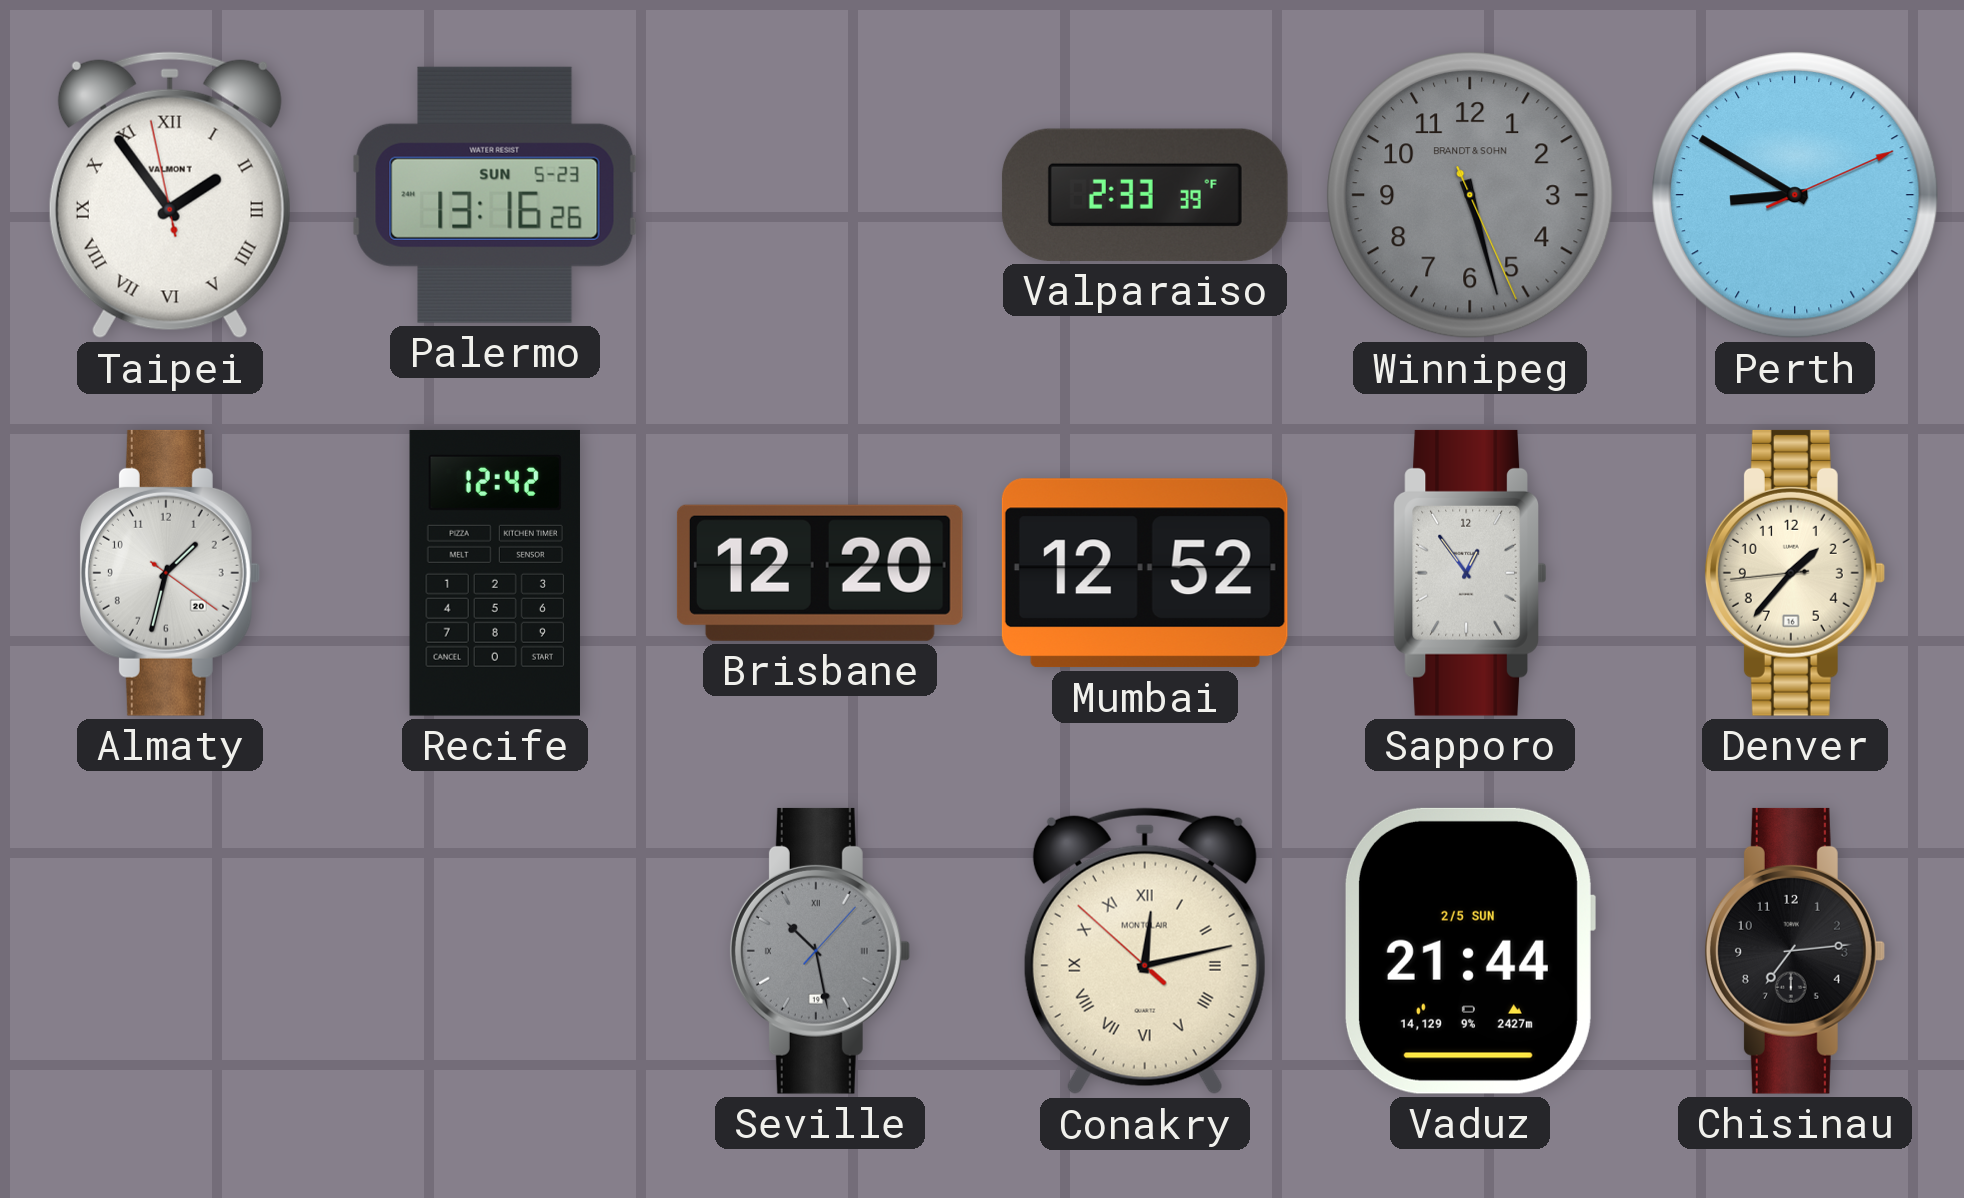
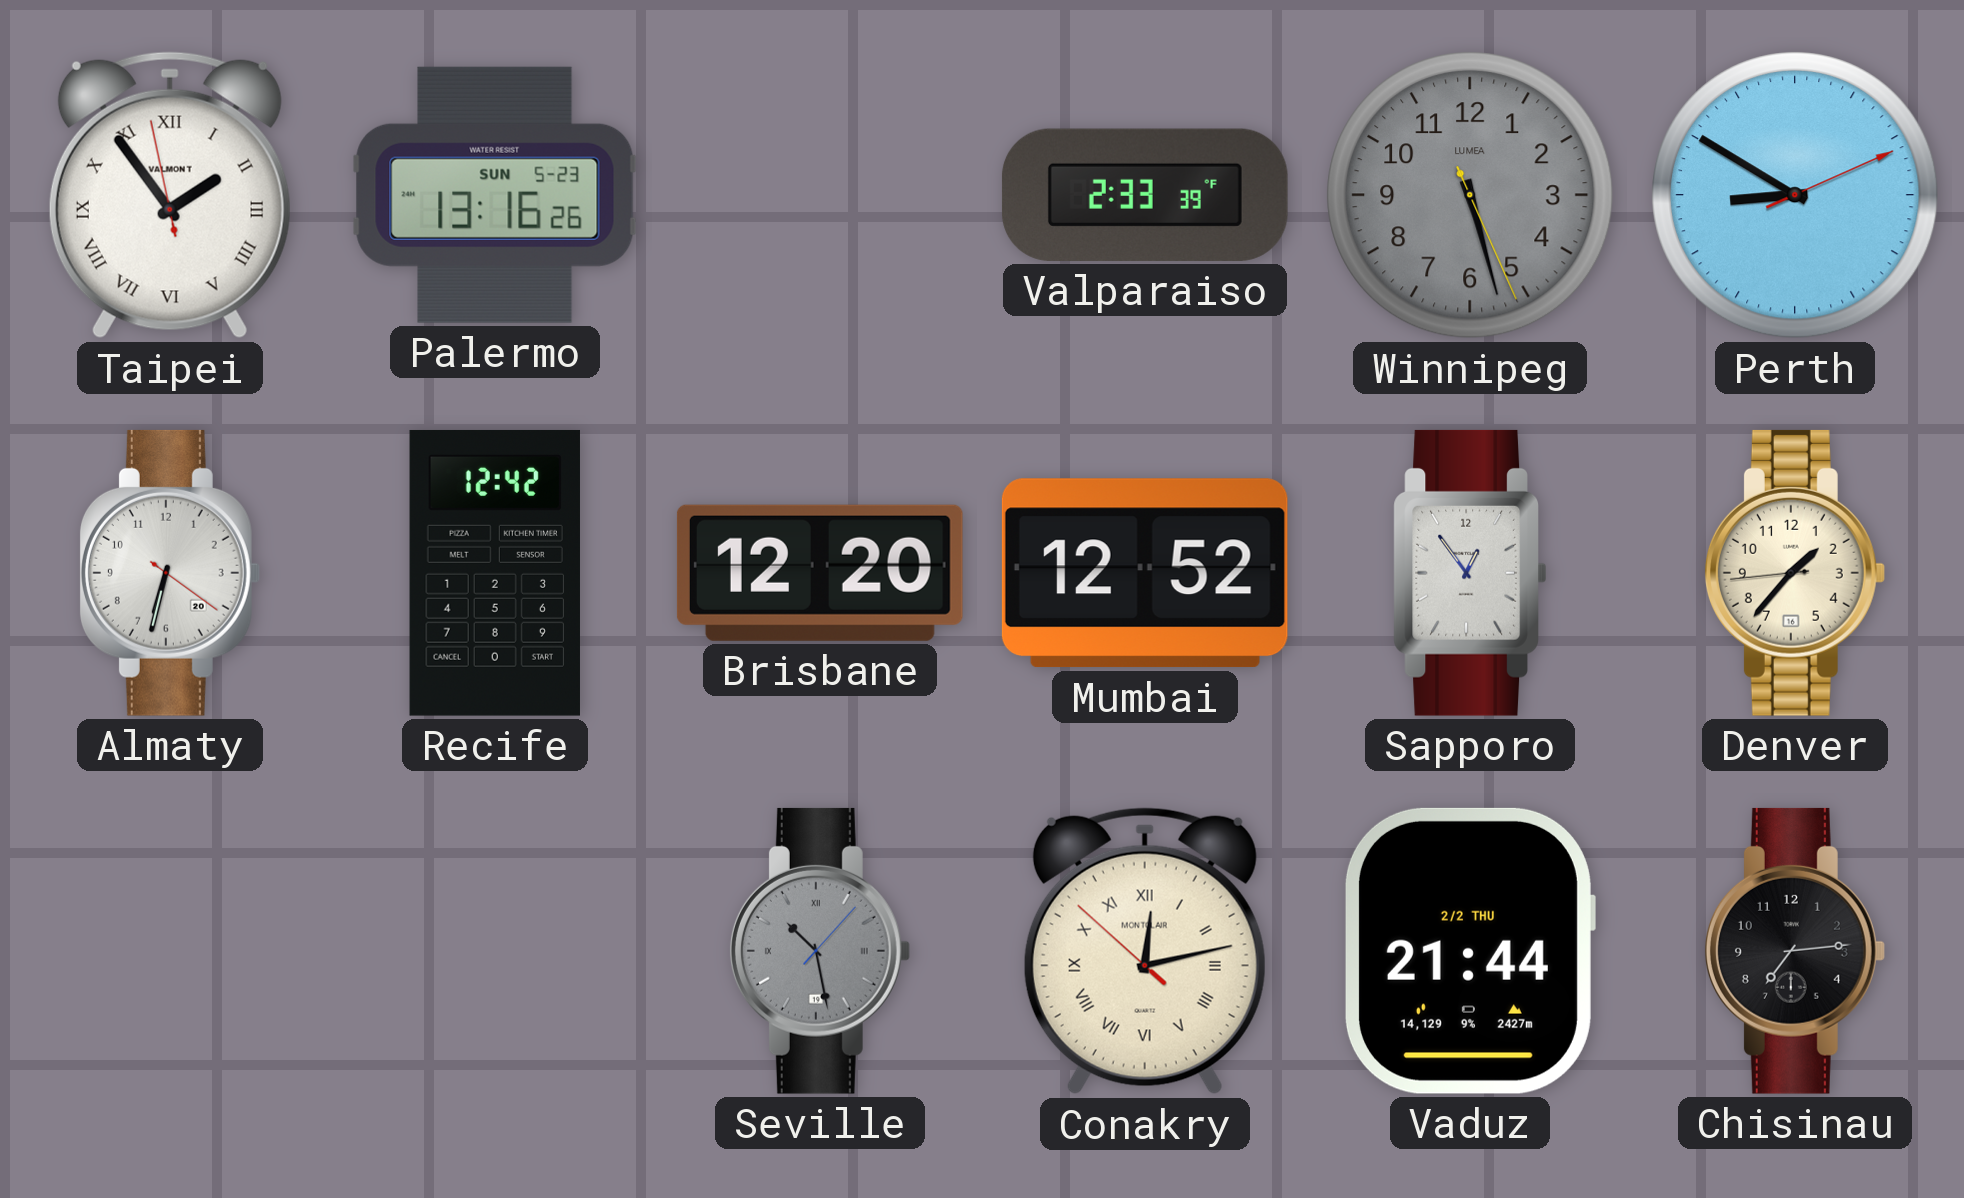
Winnipeg brand: BRANDT & SOHN -> LUMEA
Almaty: 1:32 -> 6:32
Vaduz date: 2/5 SUN -> 2/2 THU
